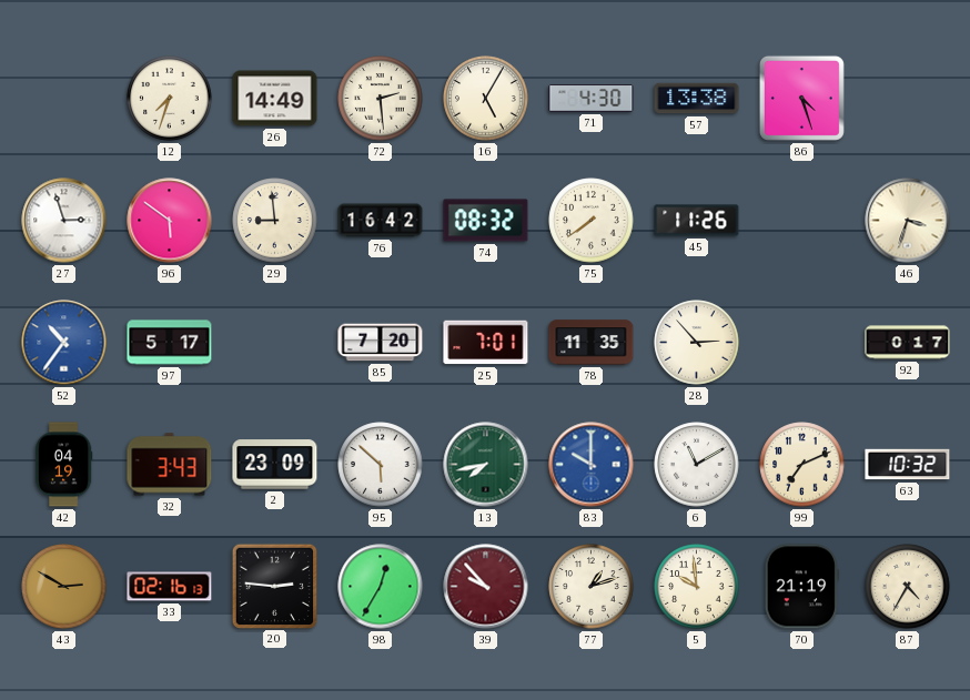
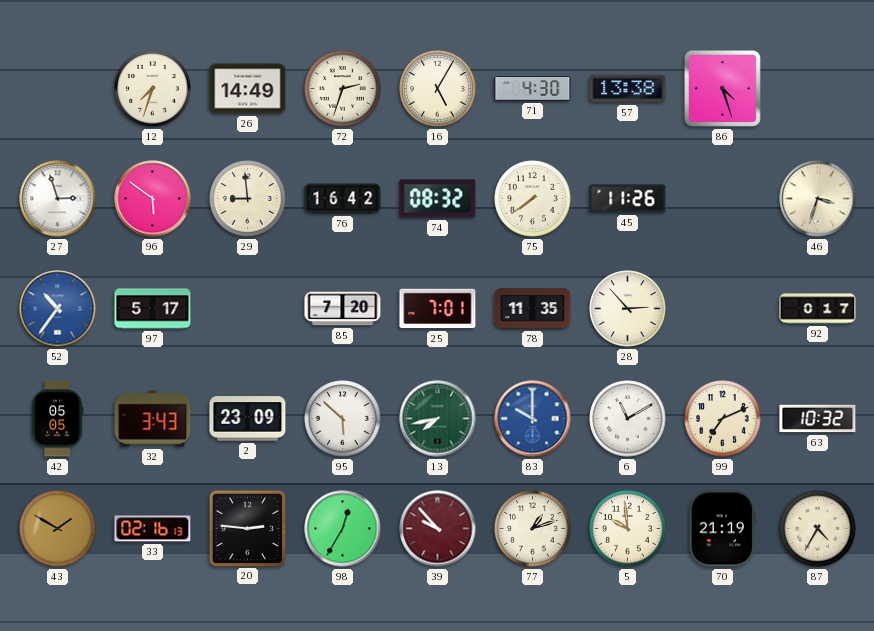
72: 2:29 -> 2:33
42: 04:19 -> 05:05
43: 2:50 -> 1:50
